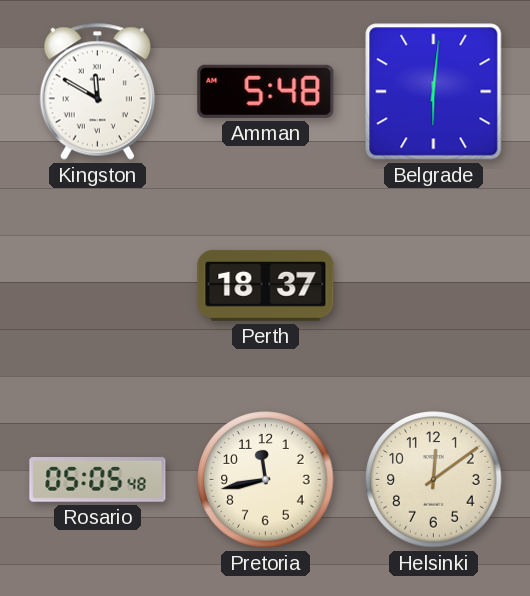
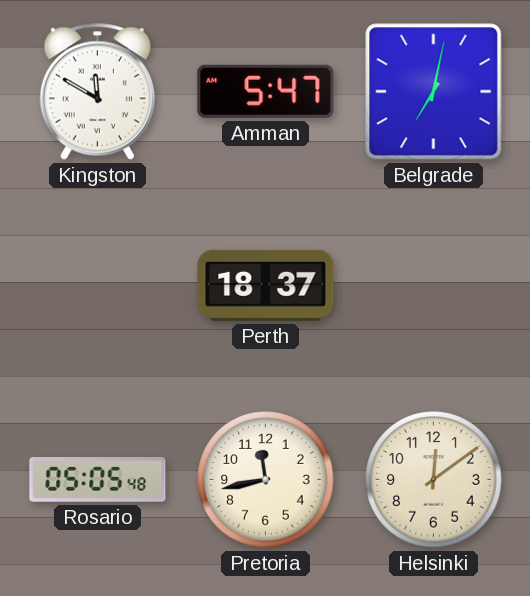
Amman: 5:48 -> 5:47
Belgrade: 6:01 -> 7:02
